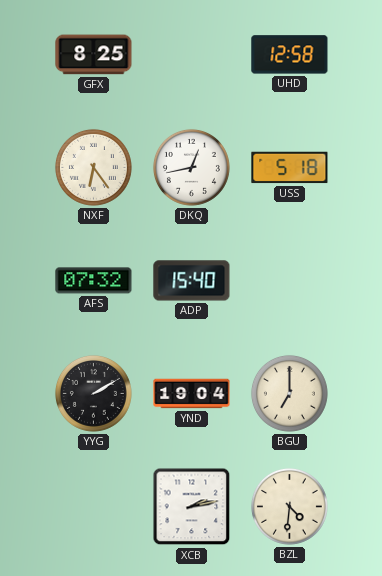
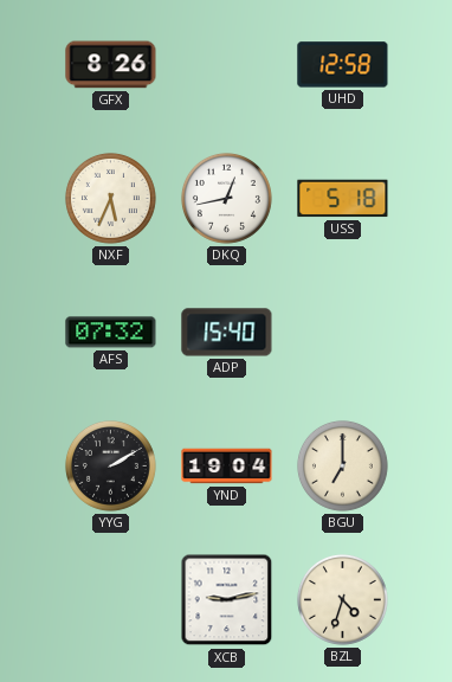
GFX: 8:25 -> 8:26
NXF: 6:24 -> 5:34
XCB: 2:13 -> 9:13
BZL: 4:31 -> 4:33
